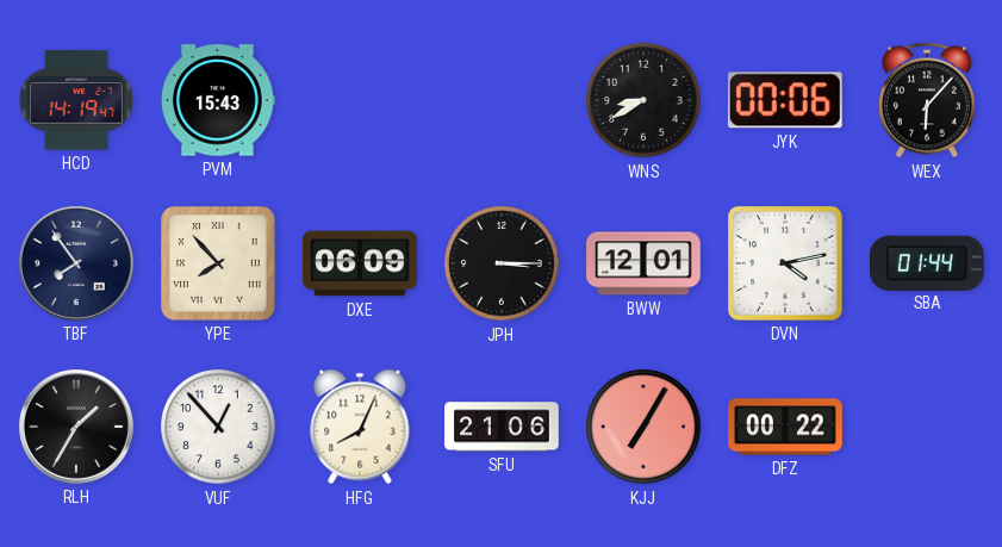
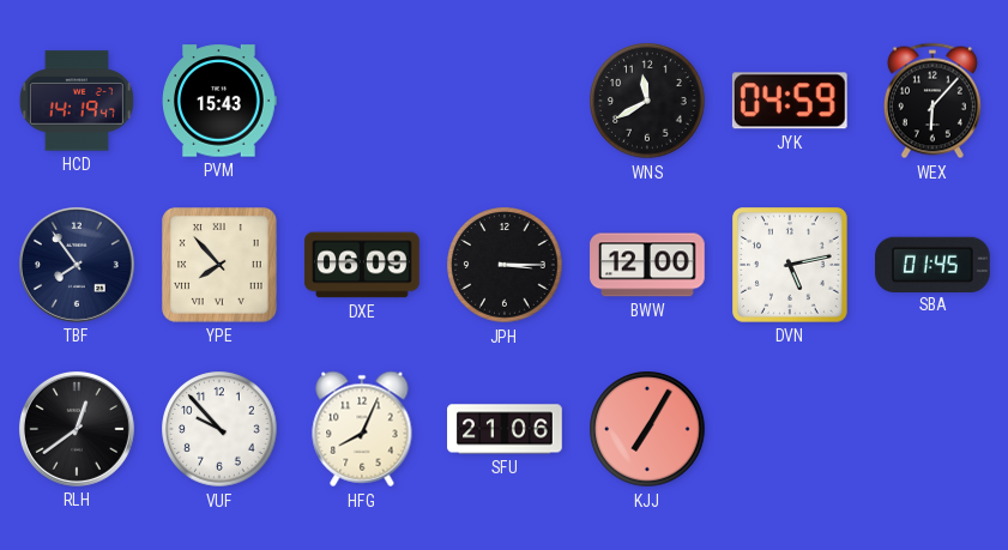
WNS: 8:40 -> 11:40
JYK: 00:06 -> 04:59
BWW: 12:01 -> 12:00
DVN: 4:13 -> 5:13
SBA: 01:44 -> 01:45
RLH: 1:35 -> 12:39
VUF: 12:53 -> 9:53
DFZ: 00:22 -> none
